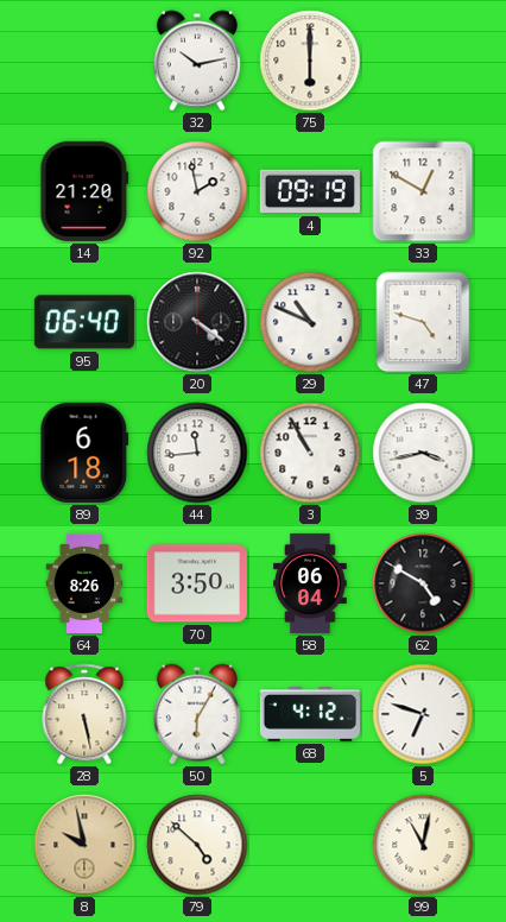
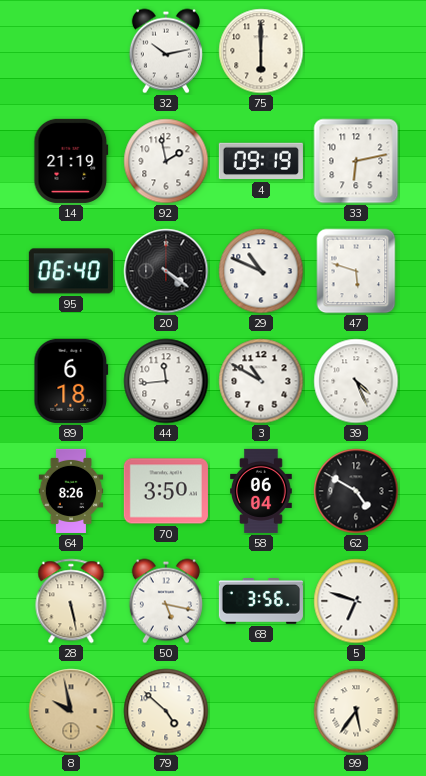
14: 21:20 -> 21:19
33: 12:50 -> 6:13
47: 4:48 -> 5:48
3: 10:55 -> 10:50
39: 3:43 -> 4:26
50: 6:05 -> 5:17
68: 4:12 -> 3:56
99: 11:02 -> 5:36
